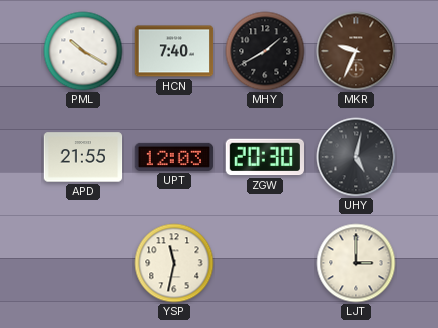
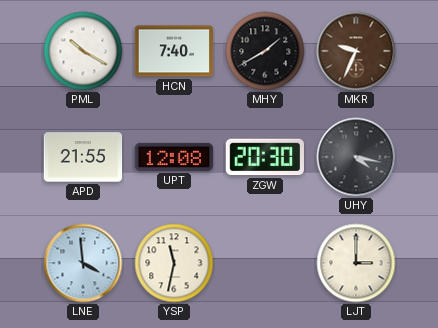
UPT: 12:03 -> 12:08
UHY: 5:02 -> 4:17
LNE: none -> 3:59
